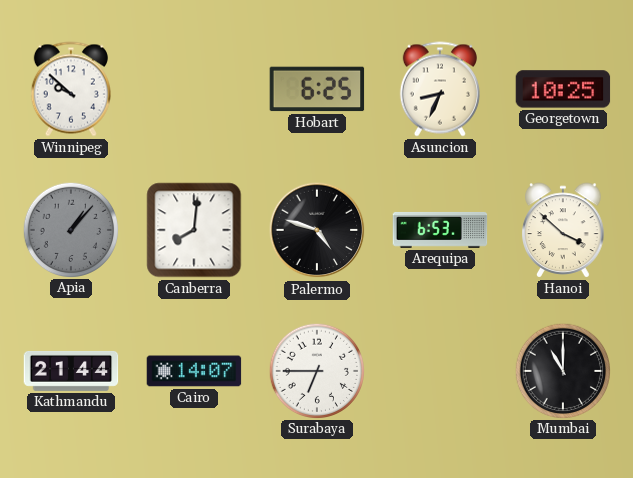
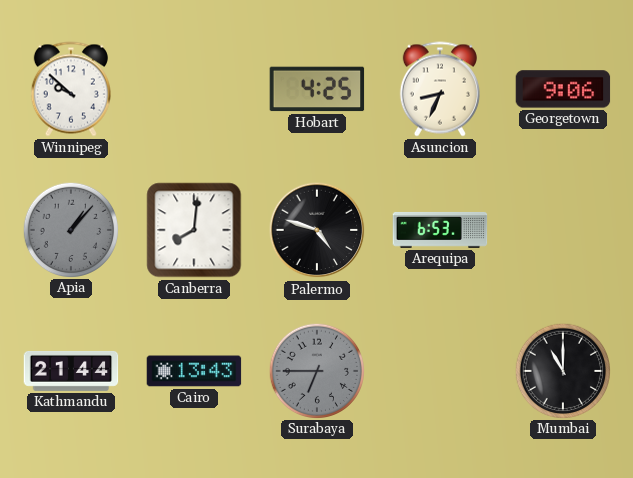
Hobart: 6:25 -> 4:25
Georgetown: 10:25 -> 9:06
Hanoi: 3:52 -> none
Cairo: 14:07 -> 13:43
Surabaya dial: white -> grey
